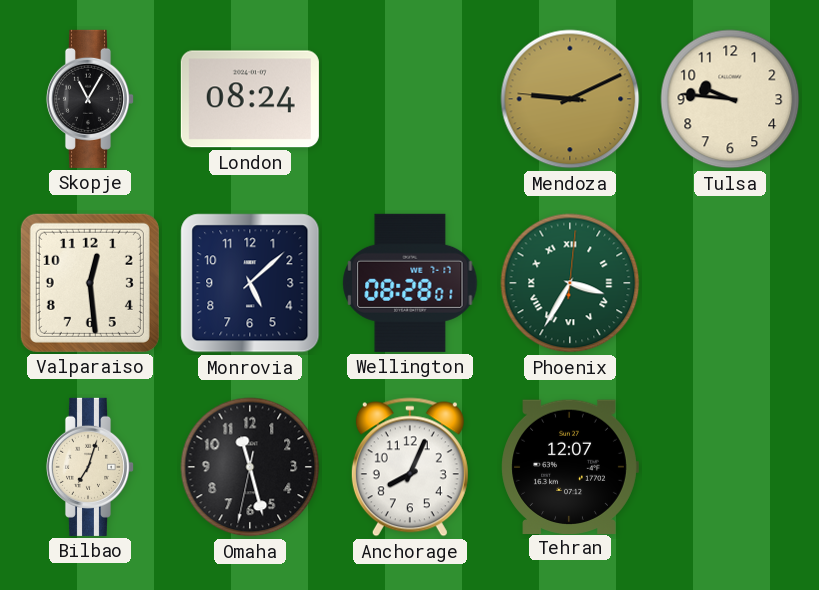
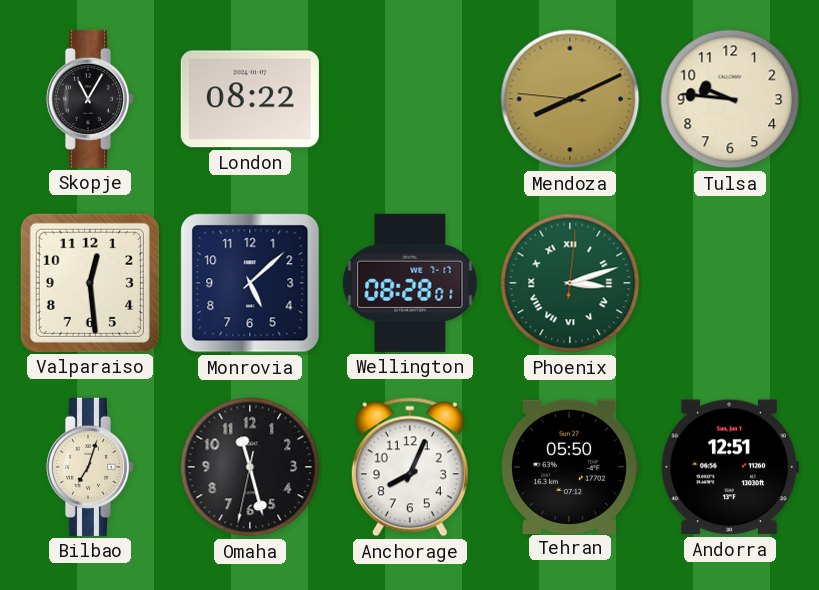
London: 08:24 -> 08:22
Mendoza: 9:10 -> 8:10
Phoenix: 3:35 -> 3:12
Tehran: 12:07 -> 05:50
Andorra: none -> 12:51
